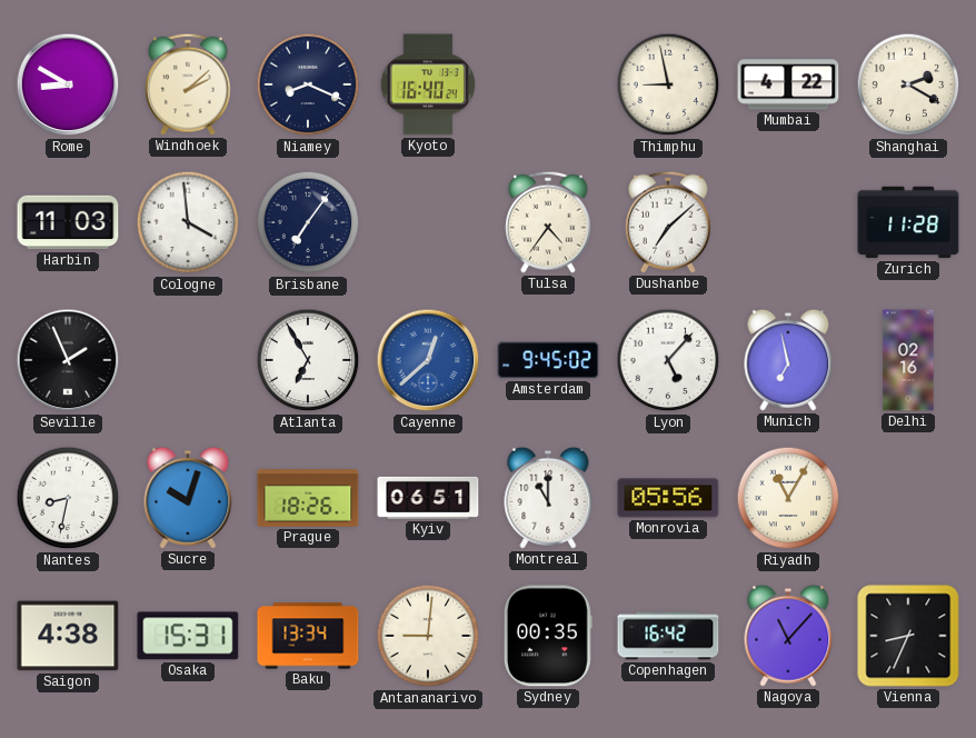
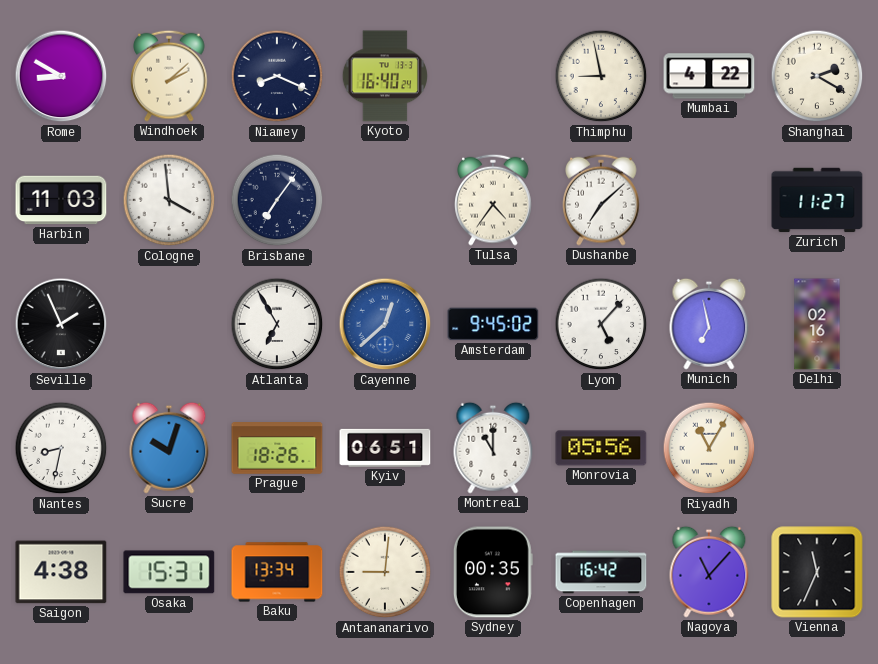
Zurich: 11:28 -> 11:27
Vienna: 8:34 -> 11:34
